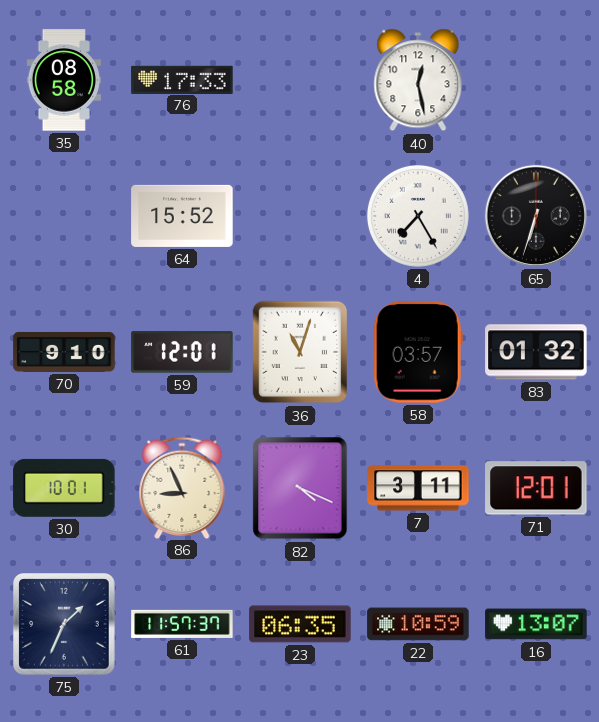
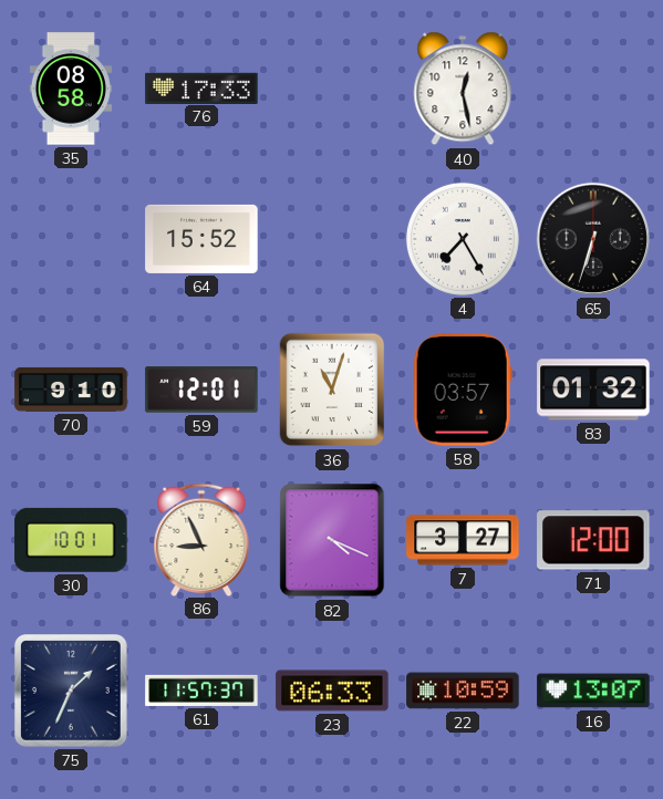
7: 3:11 -> 3:27
71: 12:01 -> 12:00
23: 06:35 -> 06:33
